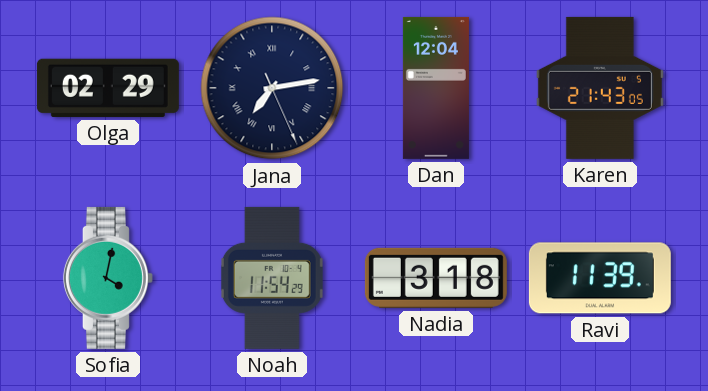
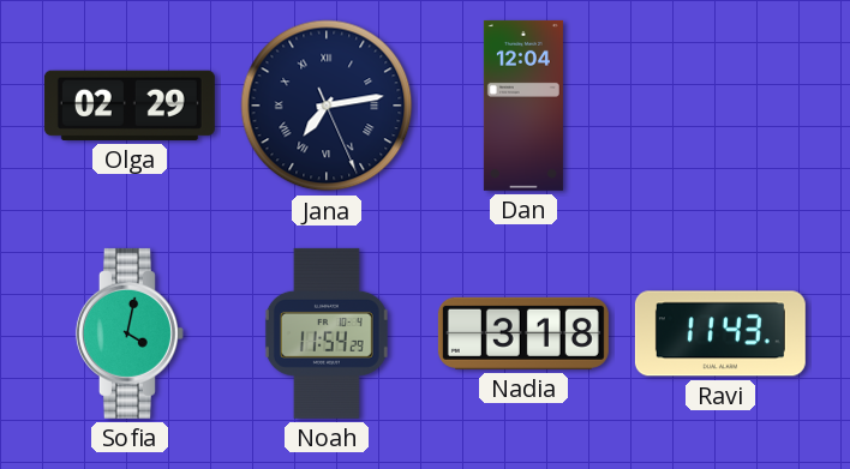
Karen: 21:43 -> none
Ravi: 11:39 -> 11:43
